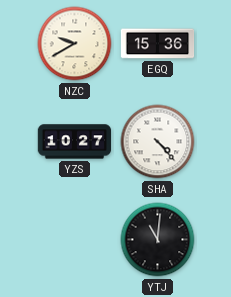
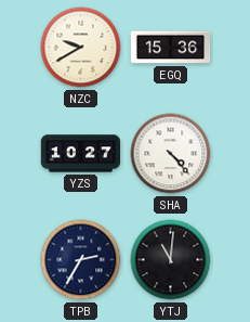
TPB: none -> 2:35
